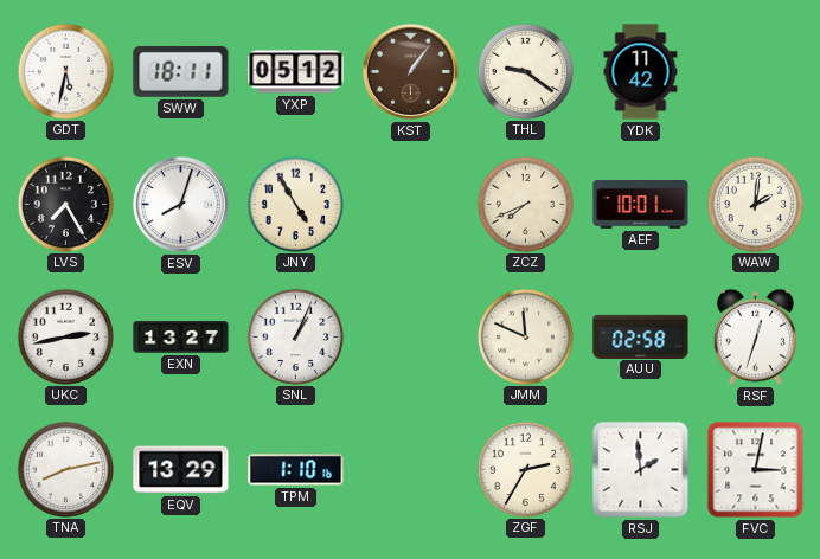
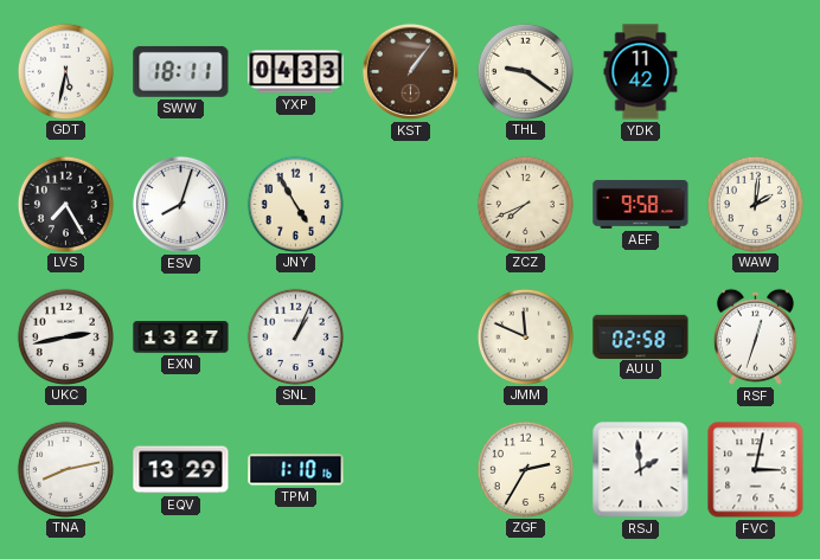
YXP: 05:12 -> 04:33
AEF: 10:01 -> 9:58
